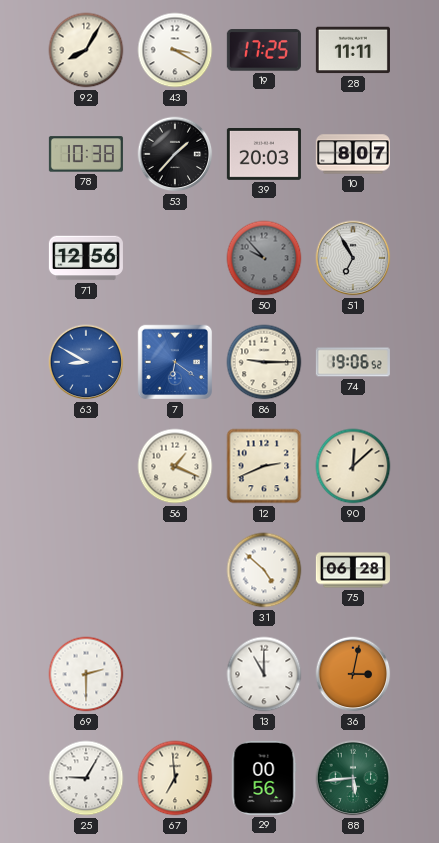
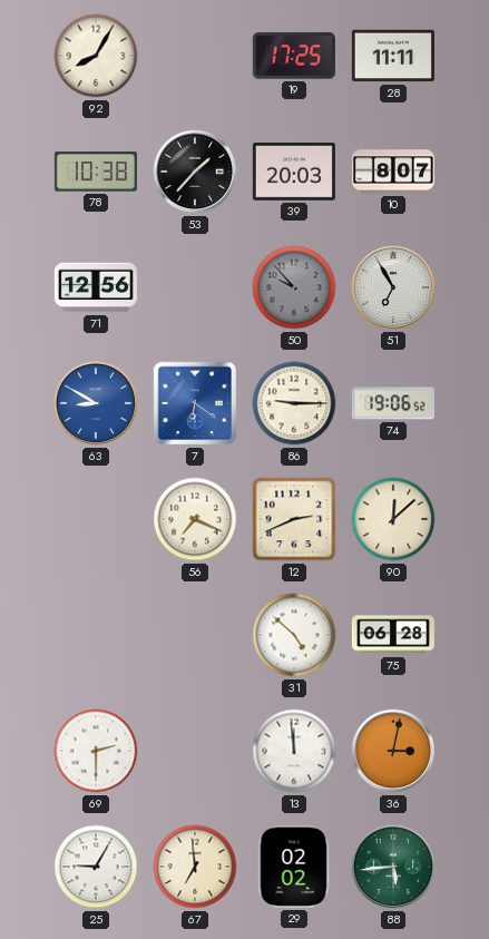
43: 3:20 -> none
56: 1:19 -> 7:19
13: 11:00 -> 11:59
29: 00:56 -> 02:02
